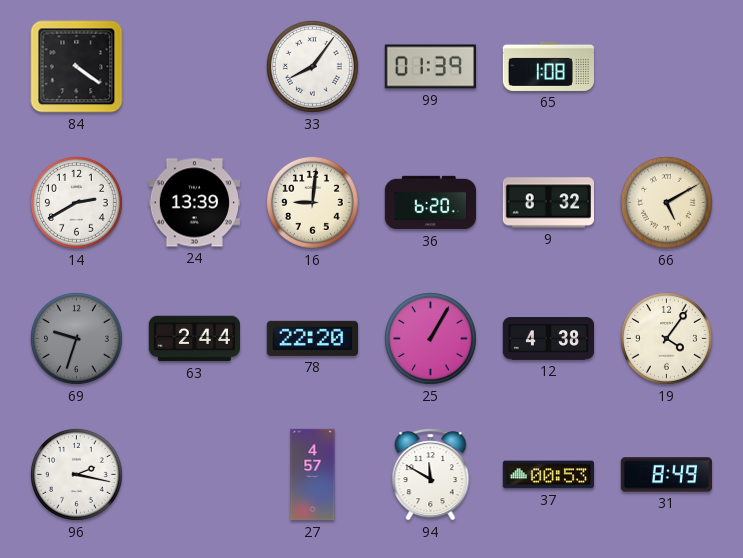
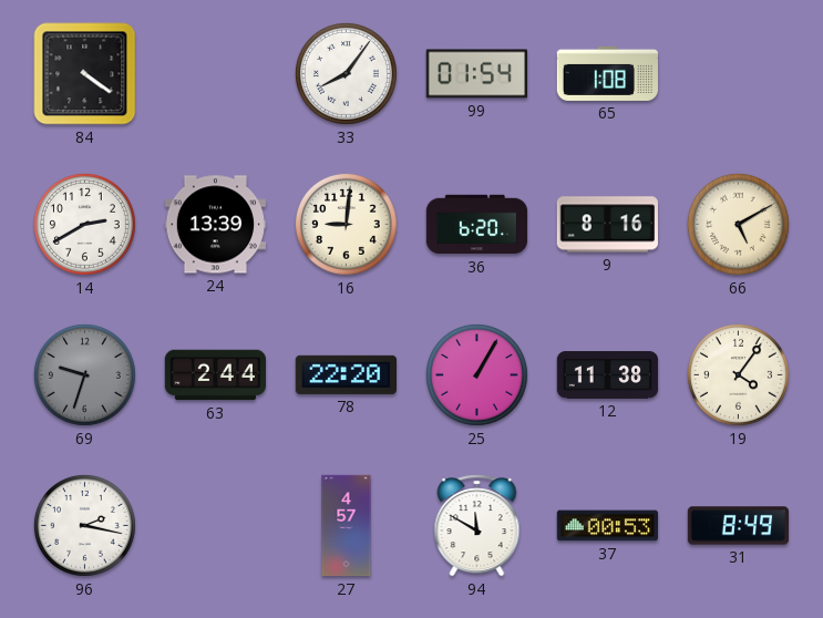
99: 01:39 -> 01:54
9: 8:32 -> 8:16
12: 4:38 -> 11:38
